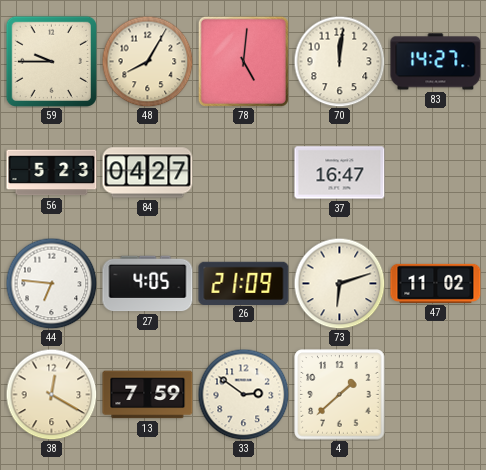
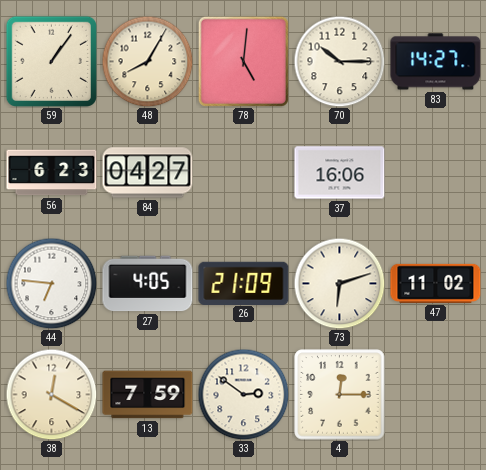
59: 9:45 -> 1:06
70: 12:01 -> 10:15
56: 5:23 -> 6:23
37: 16:47 -> 16:06
4: 1:38 -> 12:15
